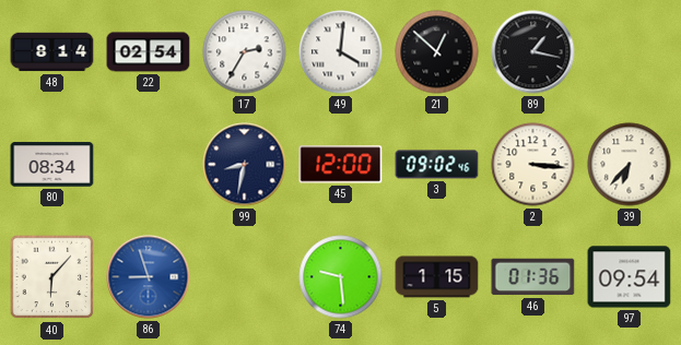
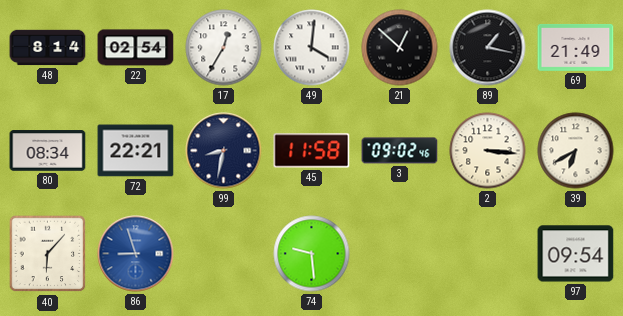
17: 2:35 -> 12:35
69: none -> 21:49
72: none -> 22:21
45: 12:00 -> 11:58
39: 6:37 -> 6:40
5: 1:15 -> none
46: 01:36 -> none
